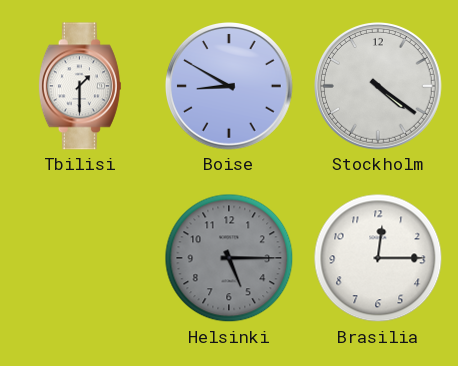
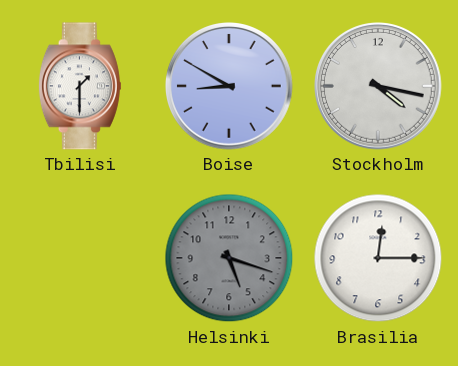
Stockholm: 4:21 -> 4:17
Helsinki: 5:15 -> 5:18
